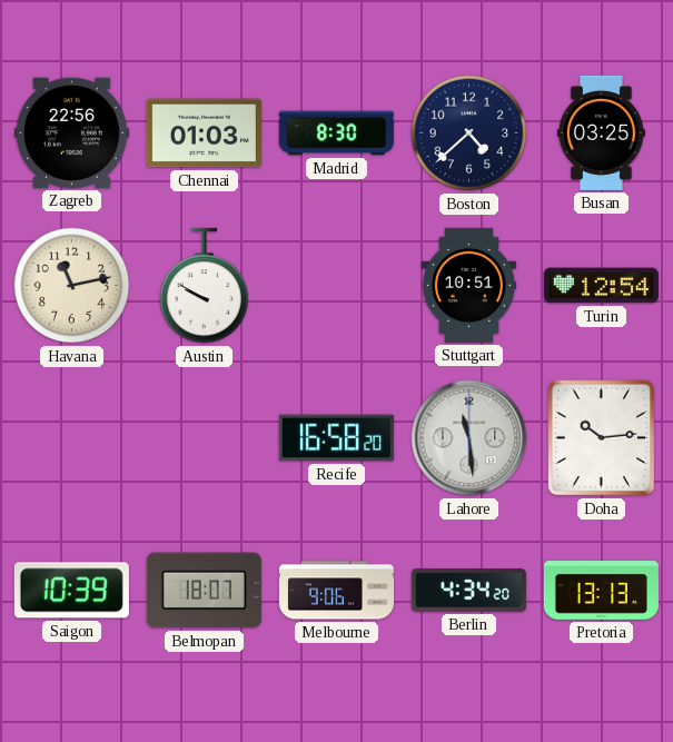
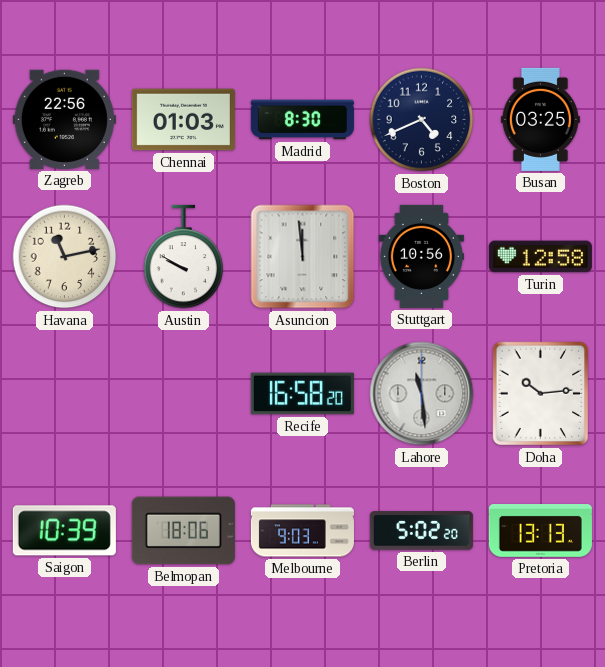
Boston: 4:38 -> 4:41
Asuncion: none -> 11:59
Stuttgart: 10:51 -> 10:56
Turin: 12:54 -> 12:58
Belmopan: 18:07 -> 18:06
Melbourne: 9:06 -> 9:03
Berlin: 4:34 -> 5:02
